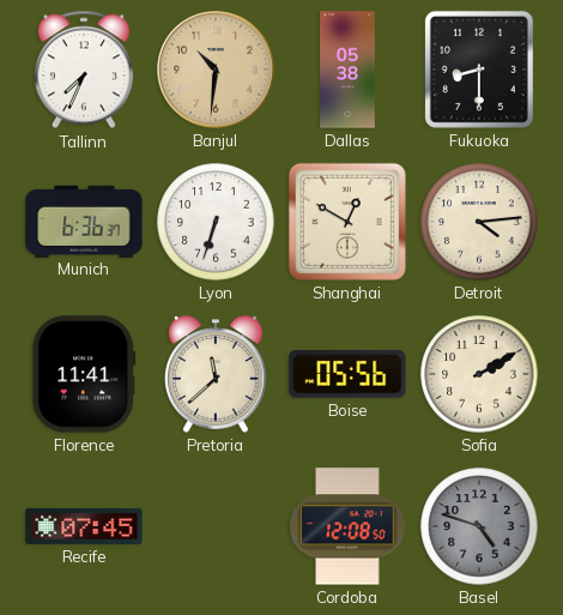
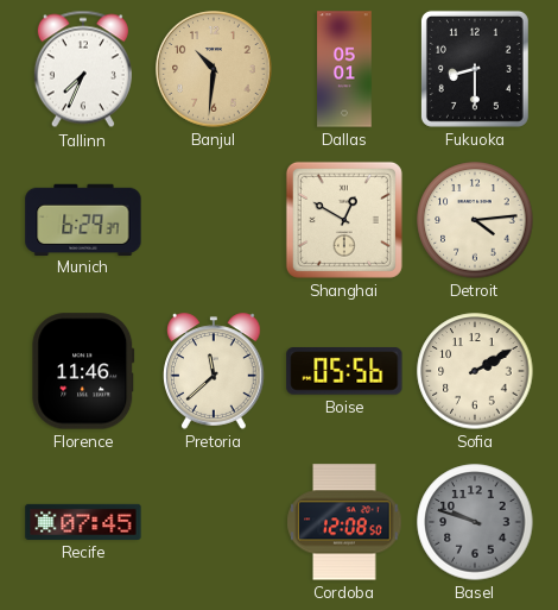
Dallas: 05:38 -> 05:01
Munich: 6:36 -> 6:29
Lyon: 6:33 -> none
Florence: 11:41 -> 11:46
Basel: 4:48 -> 9:48
